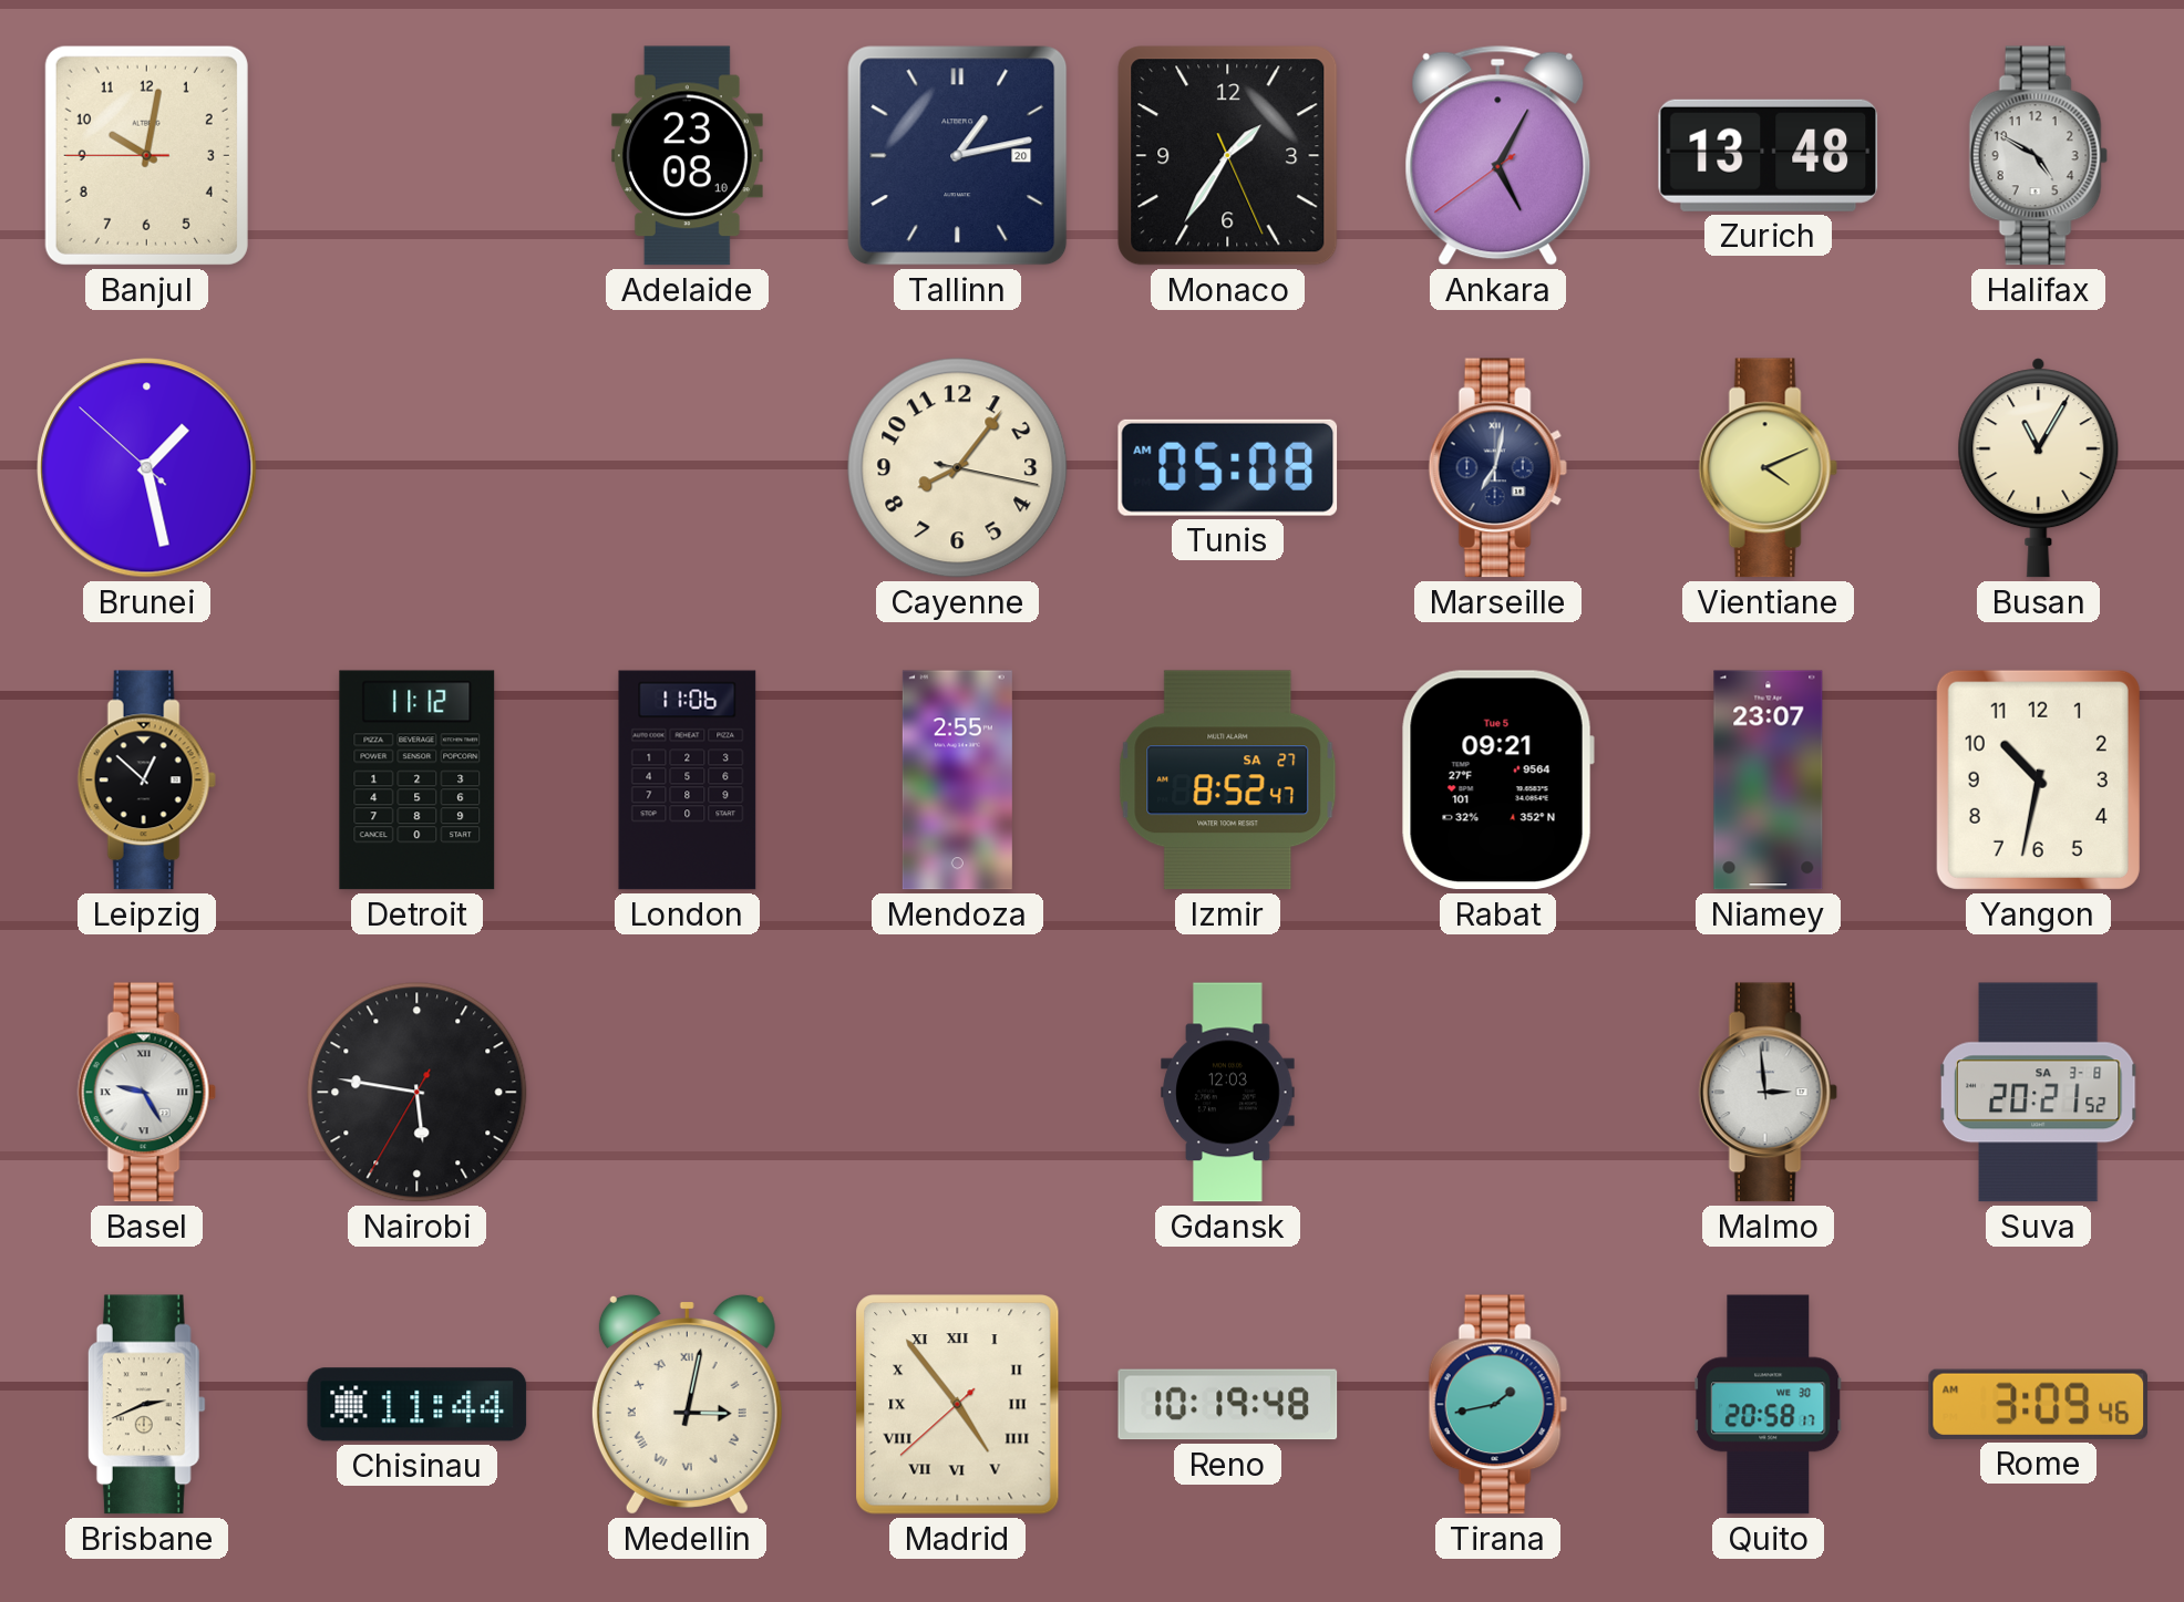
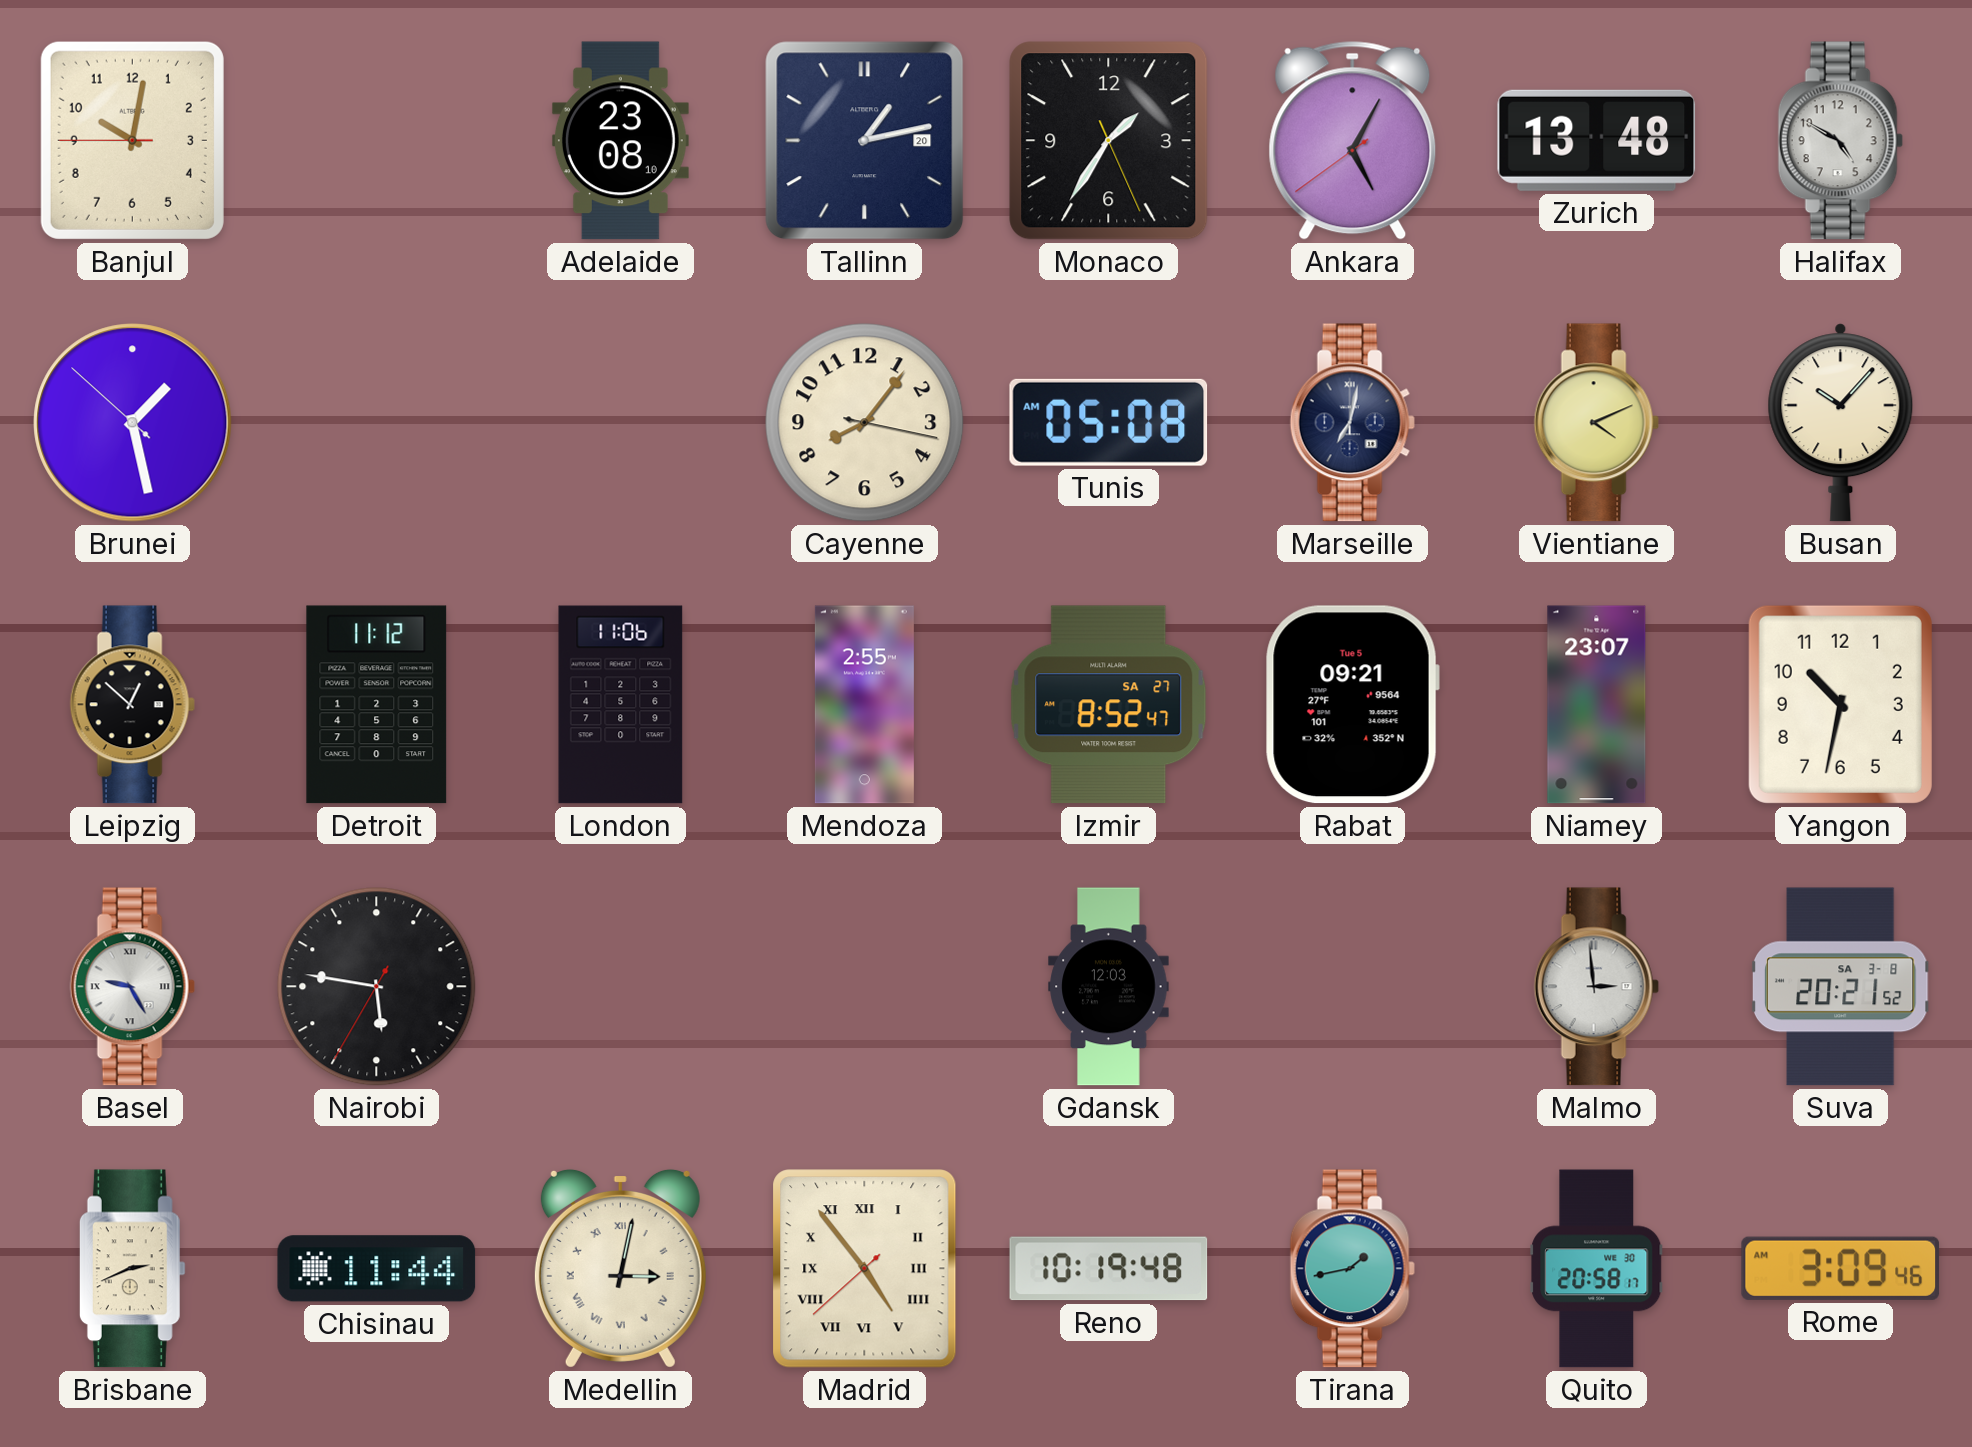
Busan: 11:05 -> 10:07
